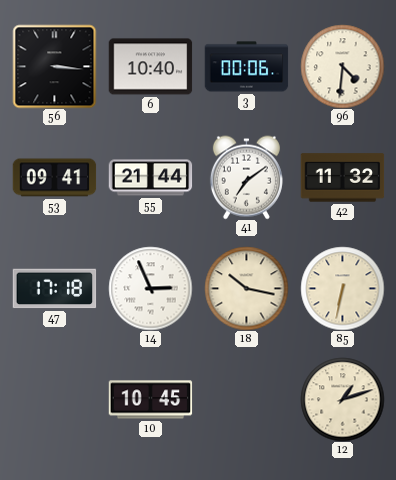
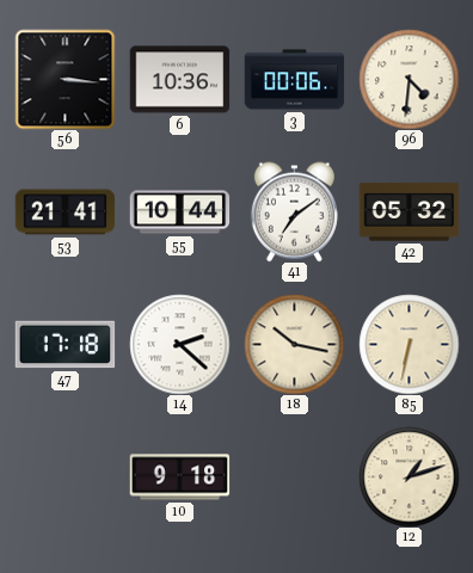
6: 10:40 -> 10:36
53: 09:41 -> 21:41
55: 21:44 -> 10:44
42: 11:32 -> 05:32
14: 2:56 -> 2:22
10: 10:45 -> 9:18
